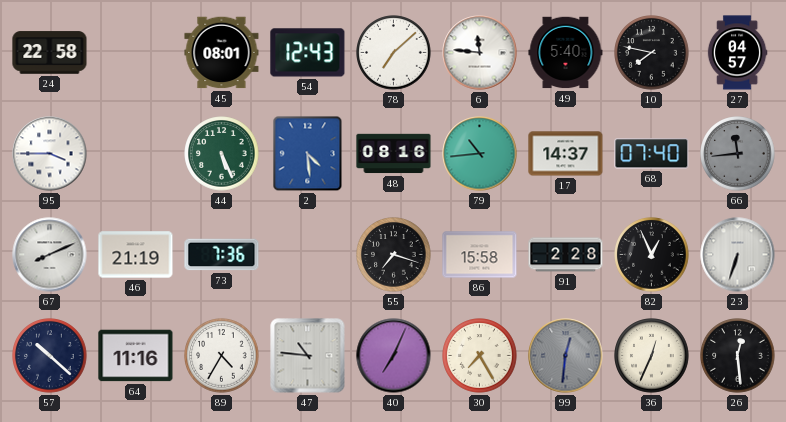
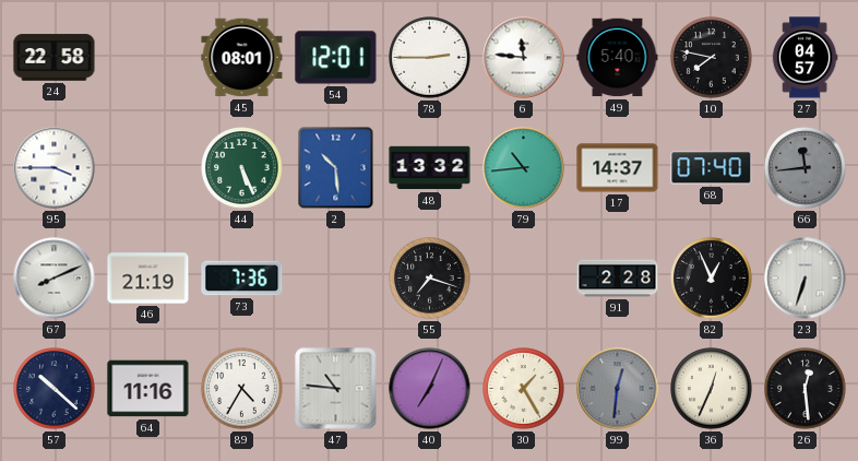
54: 12:43 -> 12:01
78: 7:08 -> 2:45
2: 4:29 -> 10:29
48: 08:16 -> 13:32
86: 15:58 -> none
30: 7:25 -> 1:25
